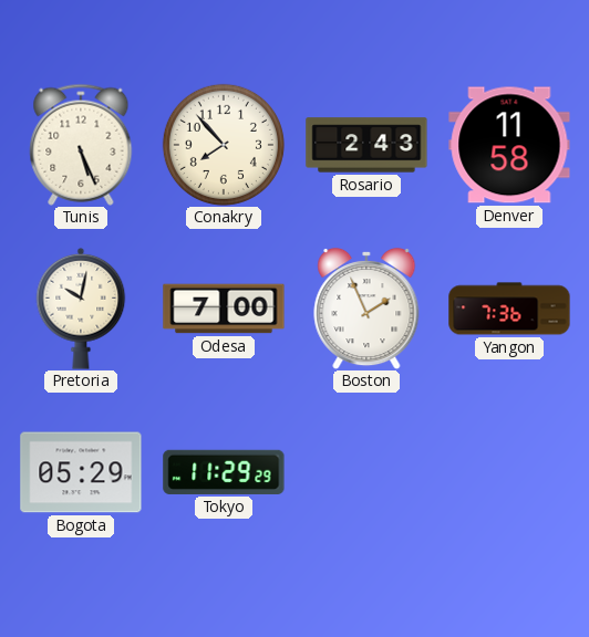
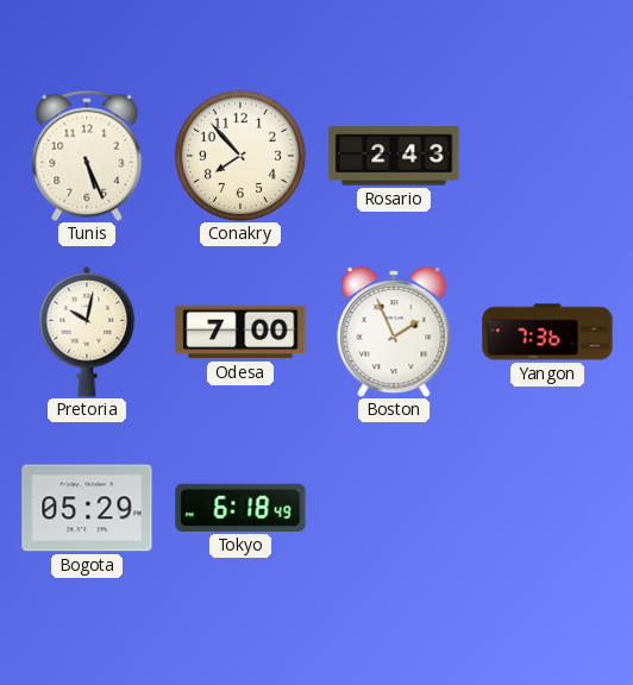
Denver: 11:58 -> none
Tokyo: 11:29 -> 6:18
